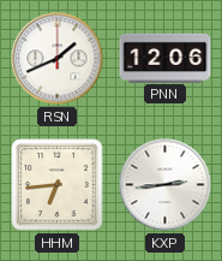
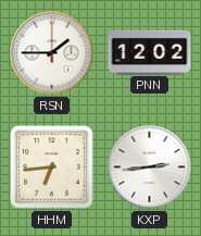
RSN: 1:41 -> 1:45
PNN: 12:06 -> 12:02
